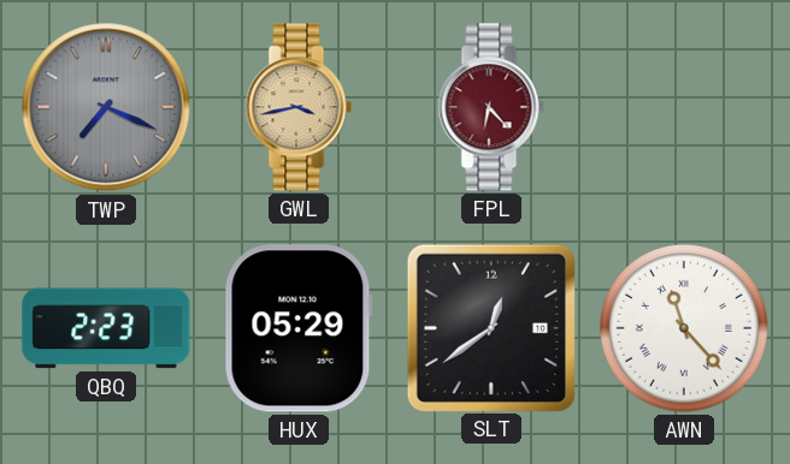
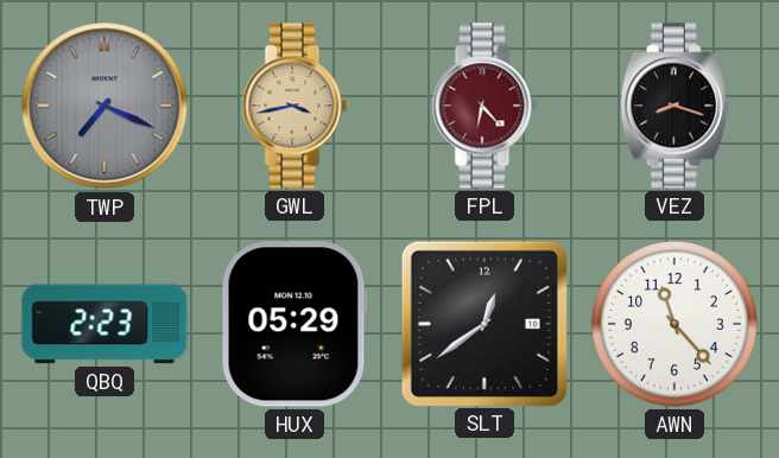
VEZ: none -> 8:18
AWN numerals: Roman -> Arabic
